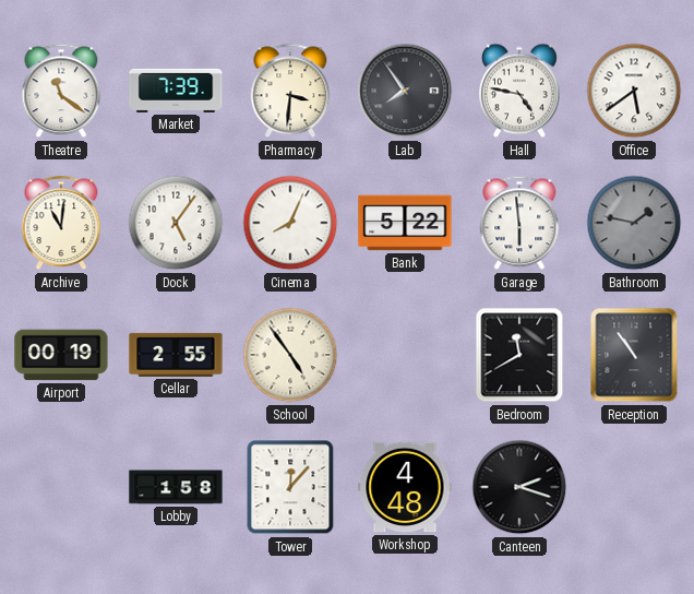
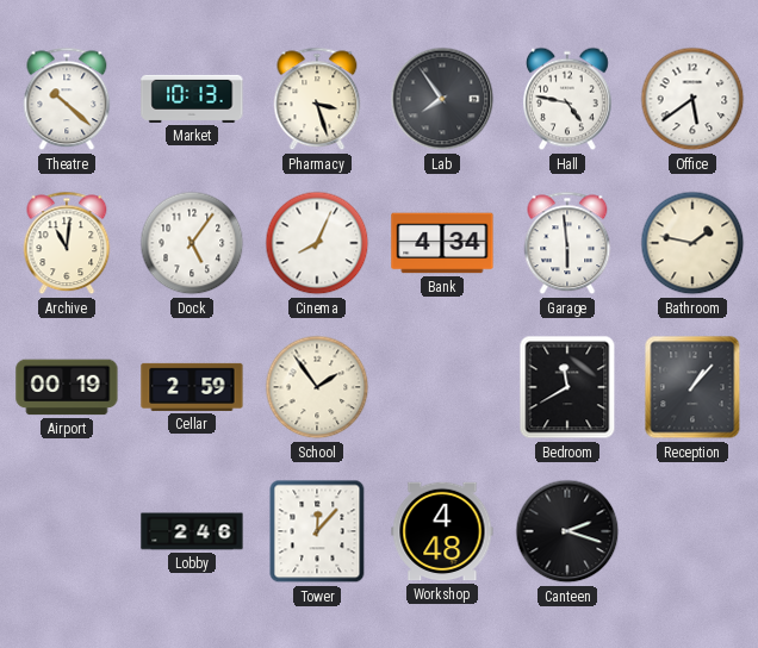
Theatre: 11:21 -> 10:22
Market: 7:39 -> 10:13
Pharmacy: 3:31 -> 3:27
Bank: 5:22 -> 4:34
Bathroom dial: grey -> cream
Cellar: 2:55 -> 2:59
School: 4:54 -> 1:54
Reception: 10:54 -> 1:07
Lobby: 1:58 -> 2:46
